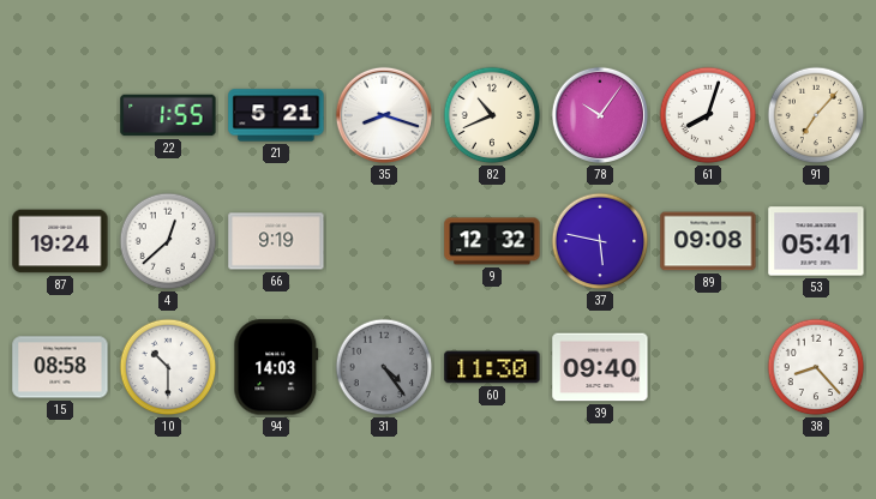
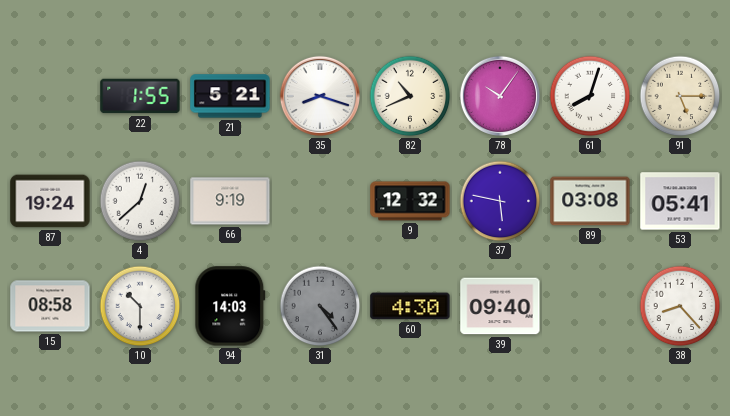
91: 7:07 -> 5:15
89: 09:08 -> 03:08
60: 11:30 -> 4:30
